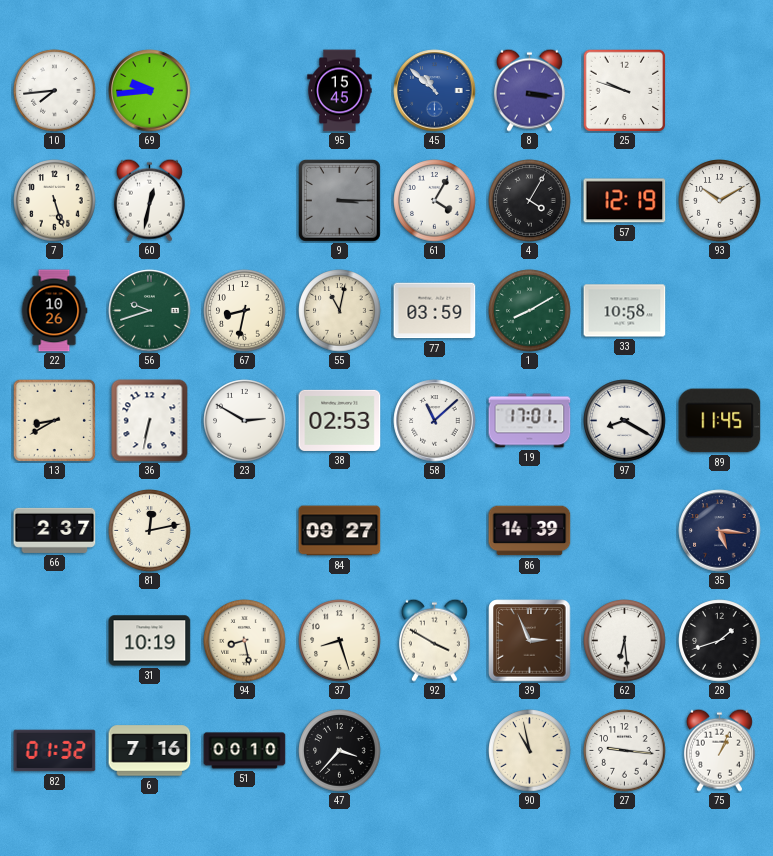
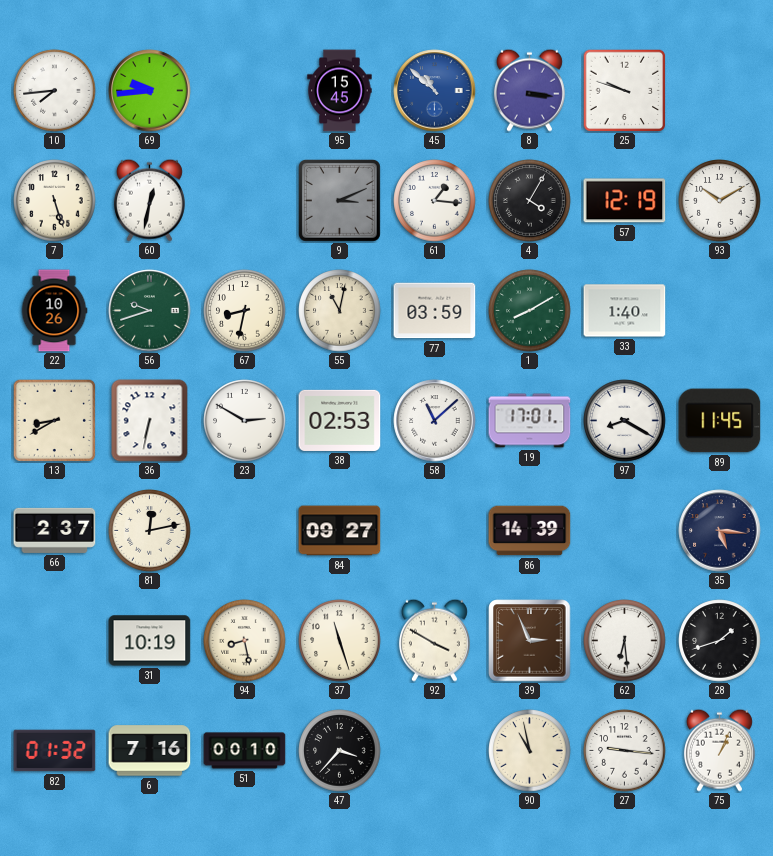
9: 3:15 -> 3:11
61: 4:05 -> 1:16
33: 10:58 -> 1:40
37: 8:27 -> 11:27
